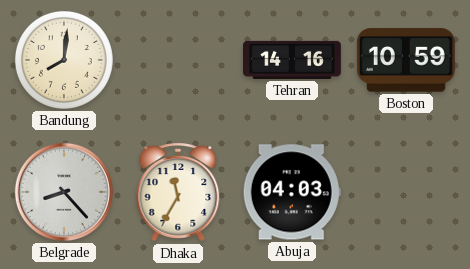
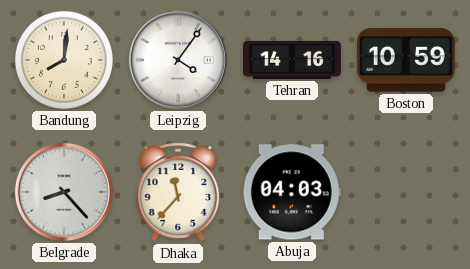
Leipzig: none -> 4:06
Dhaka: 11:35 -> 11:37
